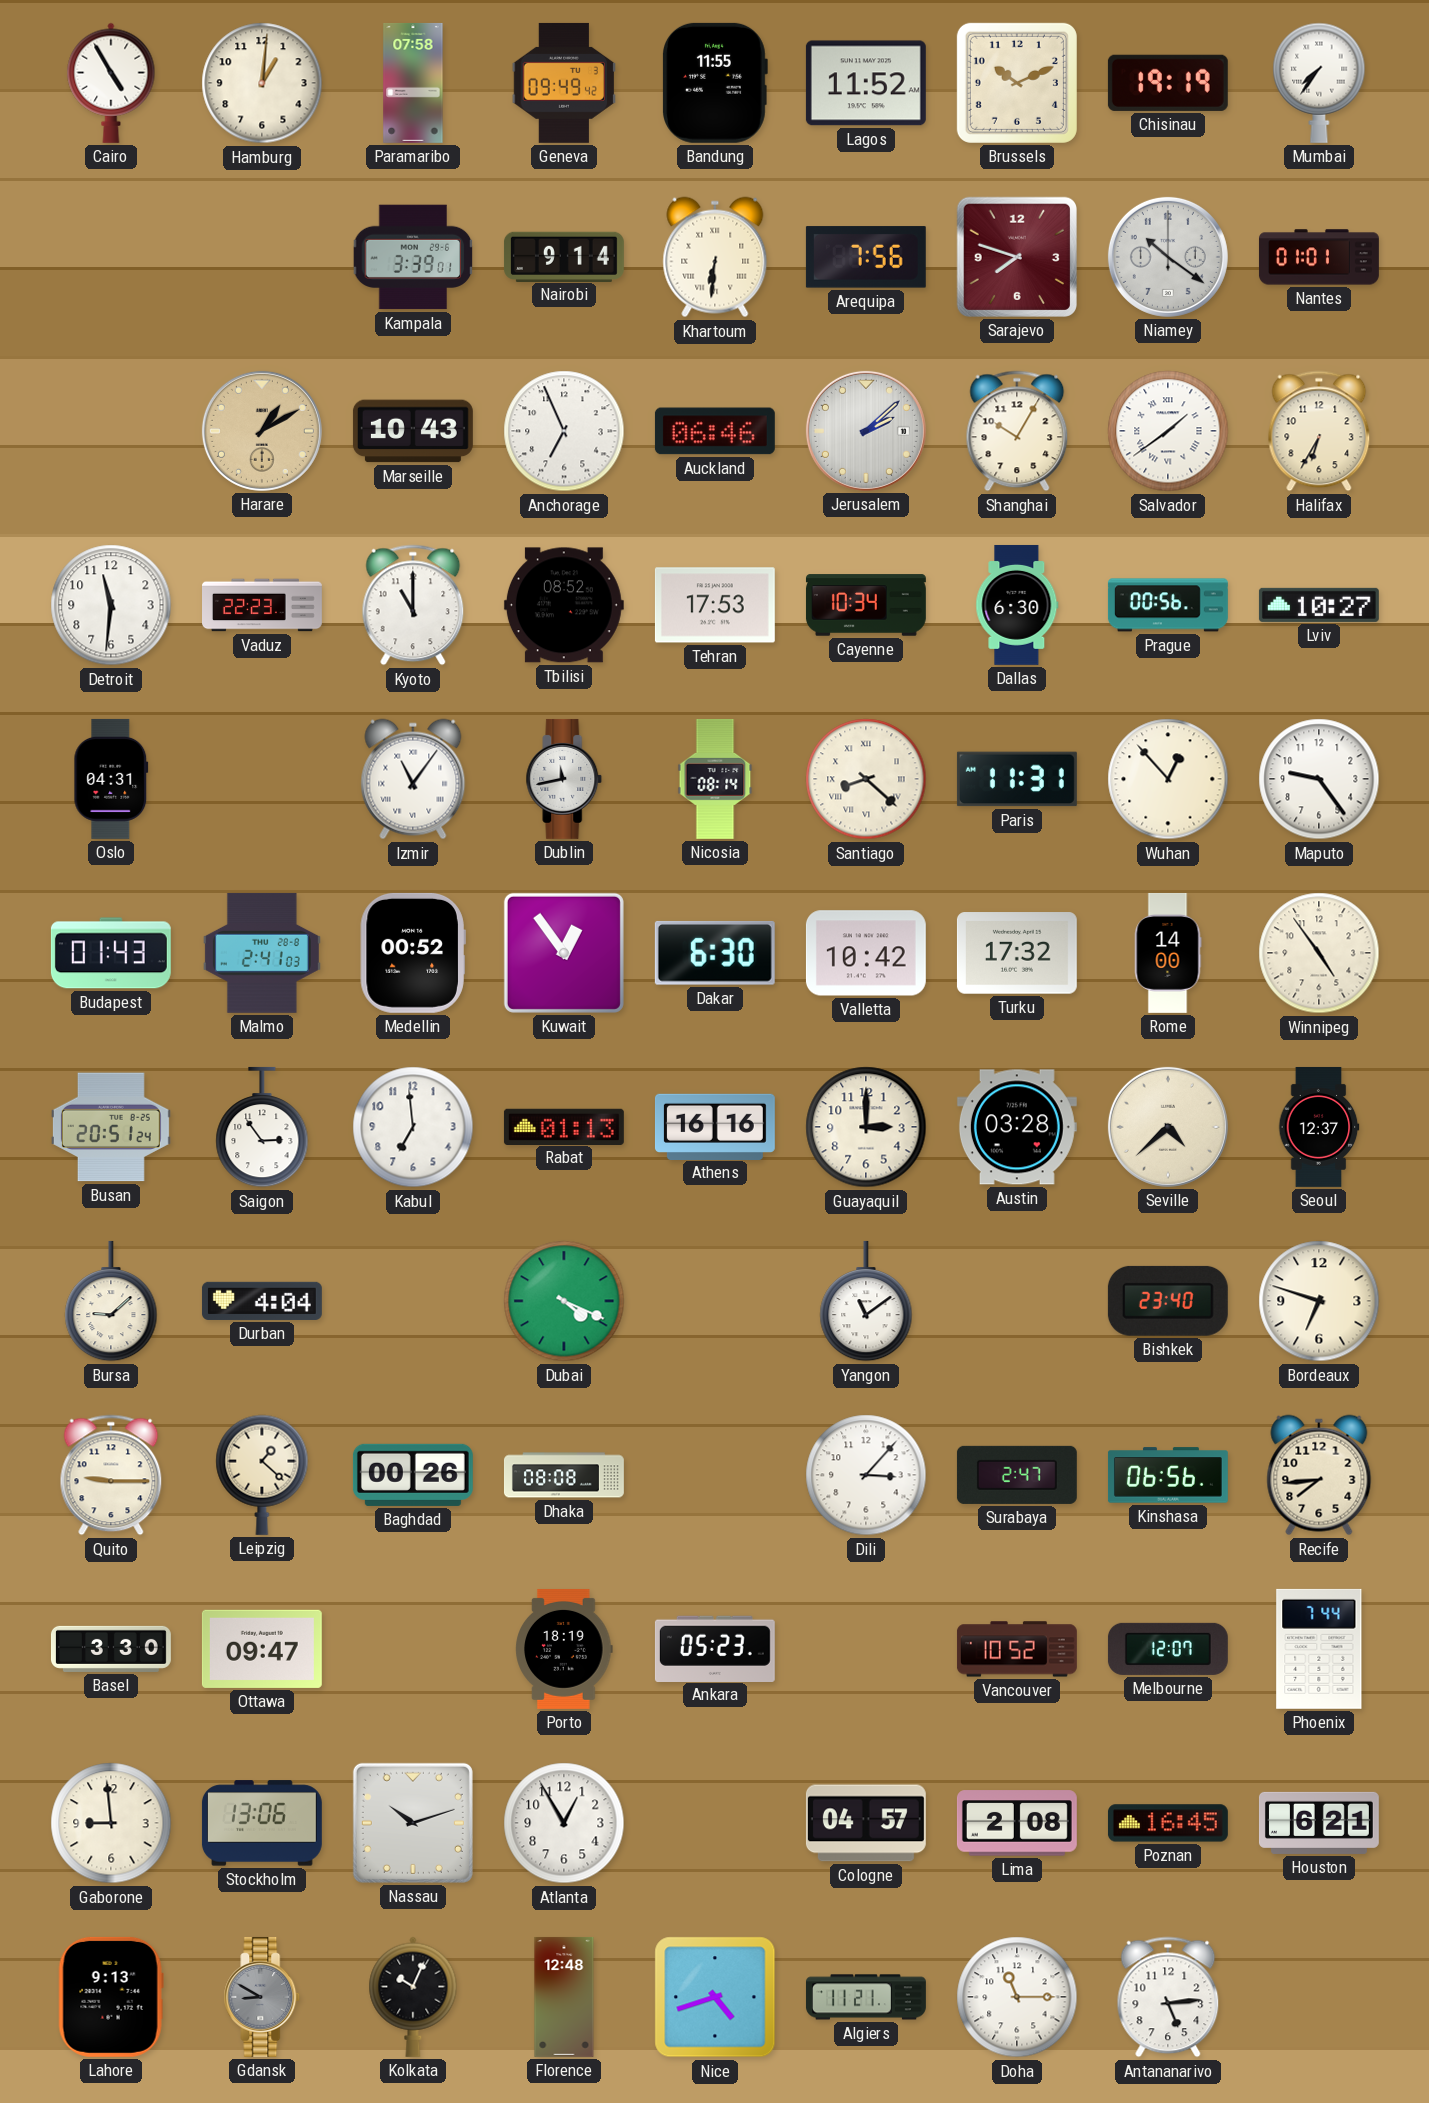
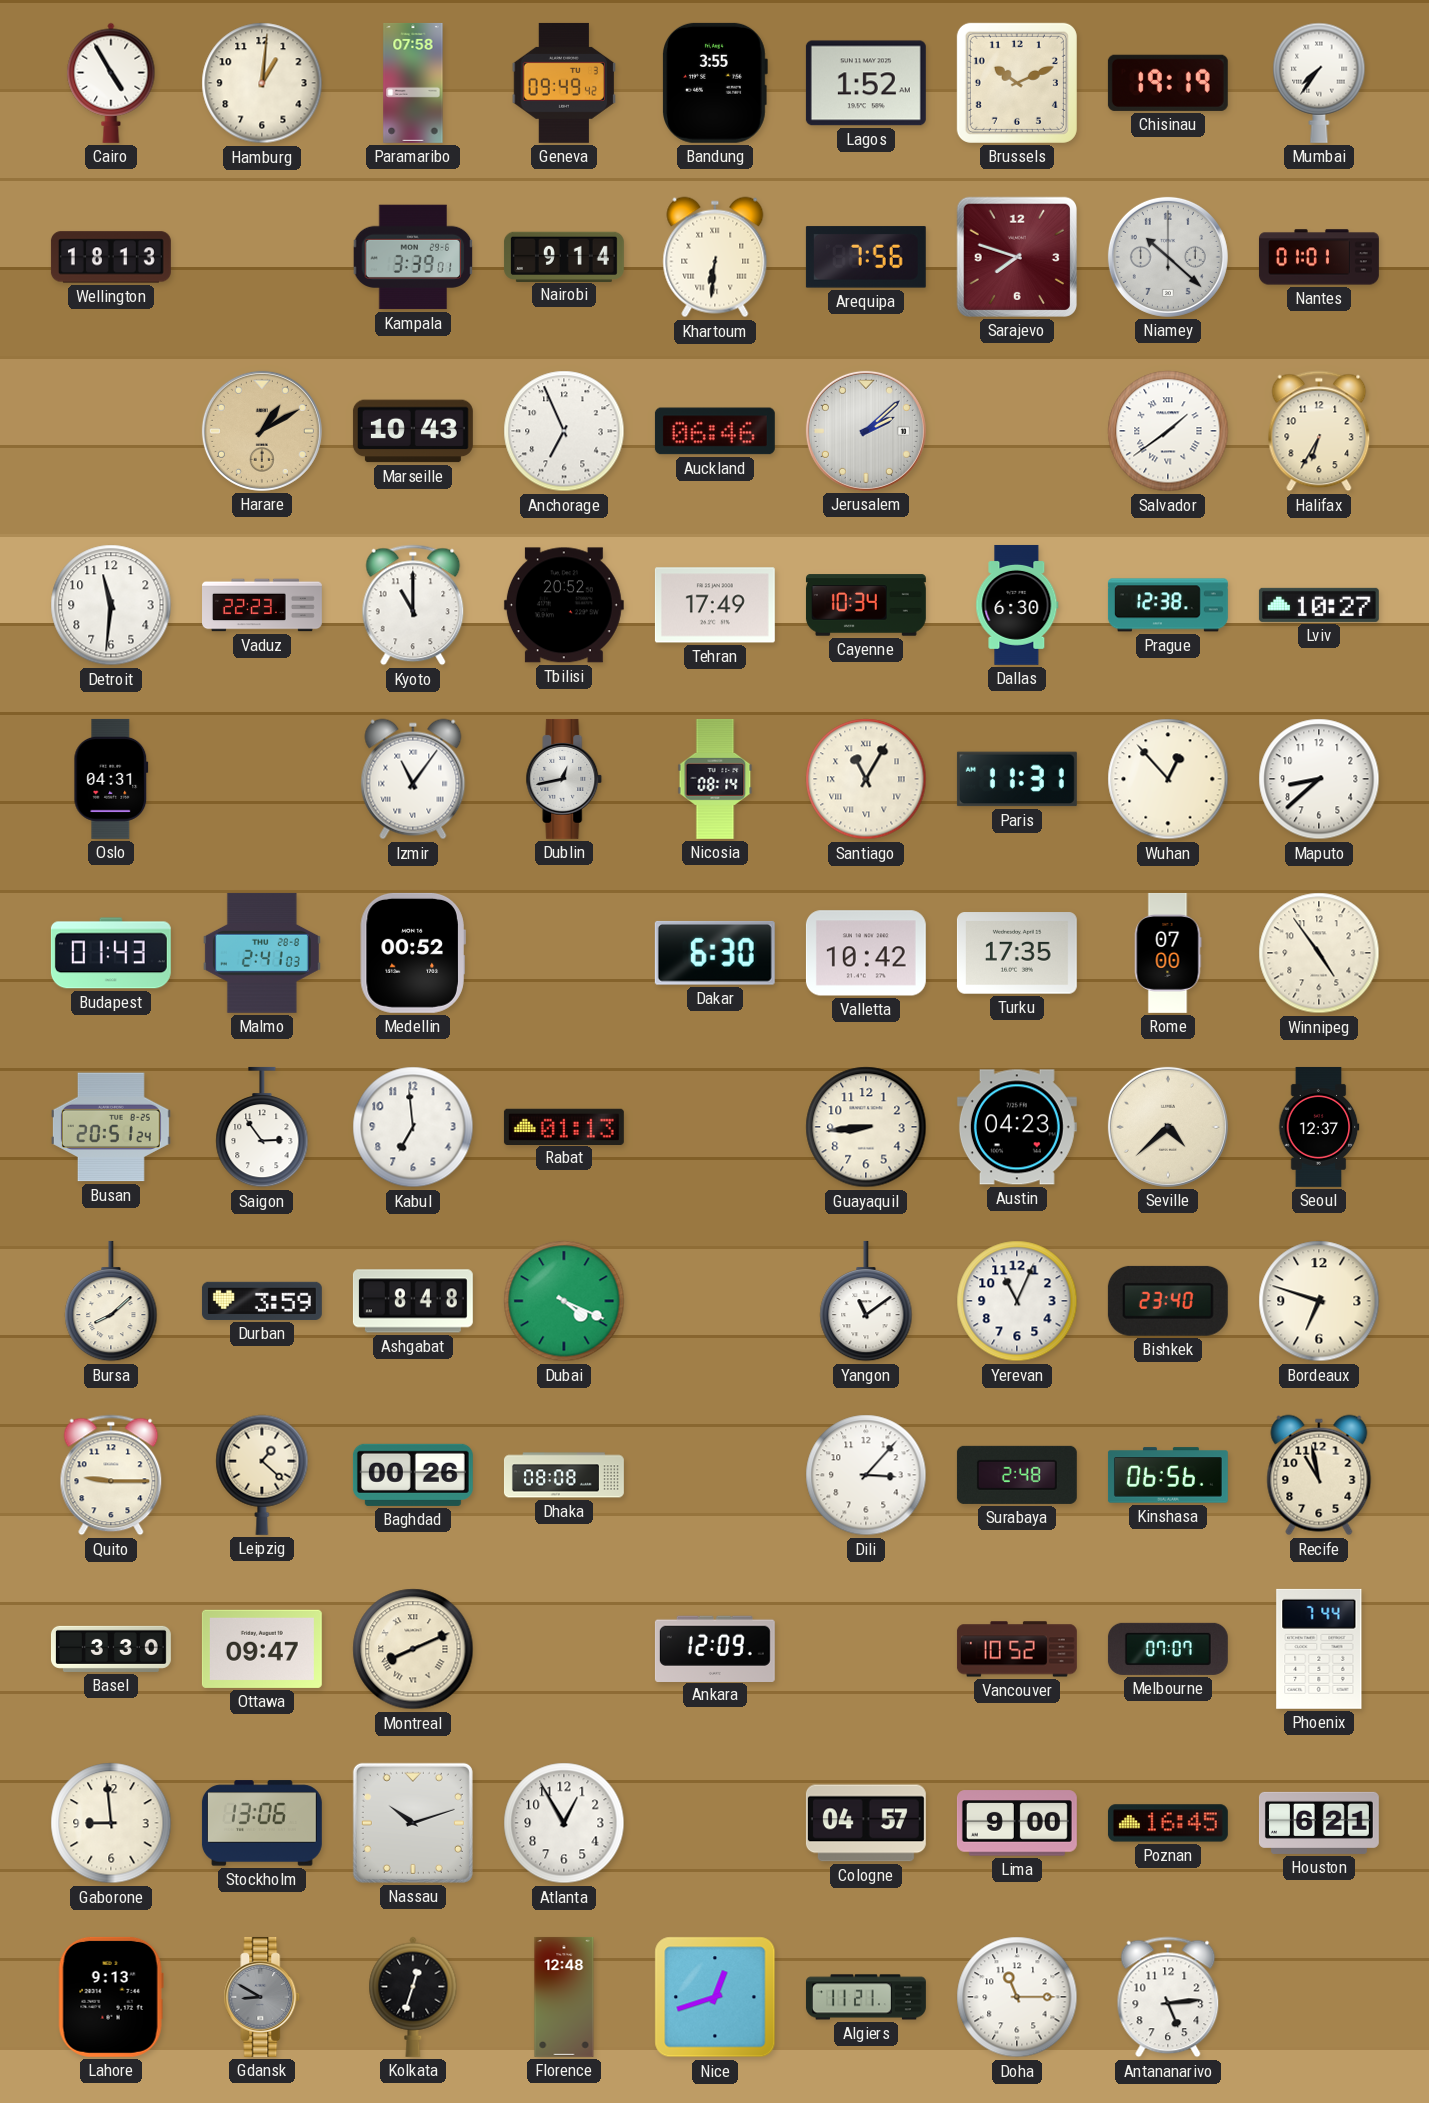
Bandung: 11:55 -> 3:55
Lagos: 11:52 -> 1:52
Wellington: none -> 18:13
Niamey: 10:21 -> 10:22
Shanghai: 10:05 -> none
Tbilisi: 08:52 -> 20:52
Tehran: 17:53 -> 17:49
Prague: 00:56 -> 12:38
Dublin: 11:43 -> 12:43
Santiago: 8:22 -> 11:05
Maputo: 9:24 -> 8:38
Kuwait: 12:54 -> none
Turku: 17:32 -> 17:35
Rome: 14:00 -> 07:00
Athens: 16:16 -> none
Guayaquil: 3:00 -> 8:44
Austin: 03:28 -> 04:23
Bursa: 9:08 -> 8:08
Durban: 4:04 -> 3:59
Ashgabat: none -> 8:48
Yerevan: none -> 11:04
Surabaya: 2:47 -> 2:48
Recife: 7:44 -> 10:58
Montreal: none -> 8:11
Porto: 18:19 -> none
Ankara: 05:23 -> 12:09
Melbourne: 12:07 -> 07:07
Lima: 2:08 -> 9:00
Kolkata: 10:04 -> 12:33
Nice: 4:42 -> 12:42
